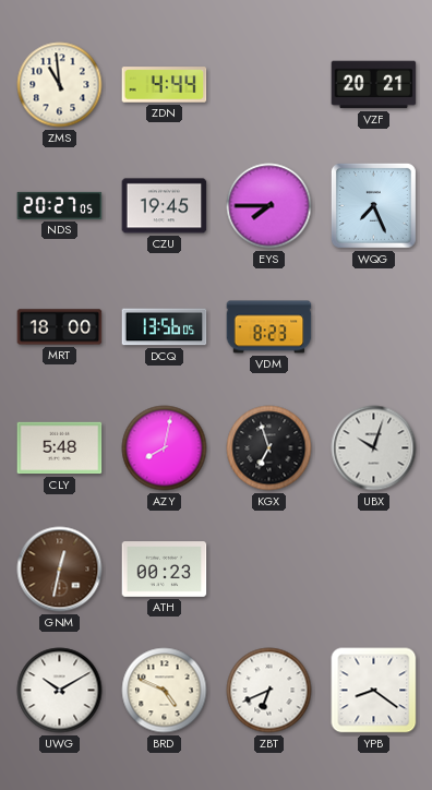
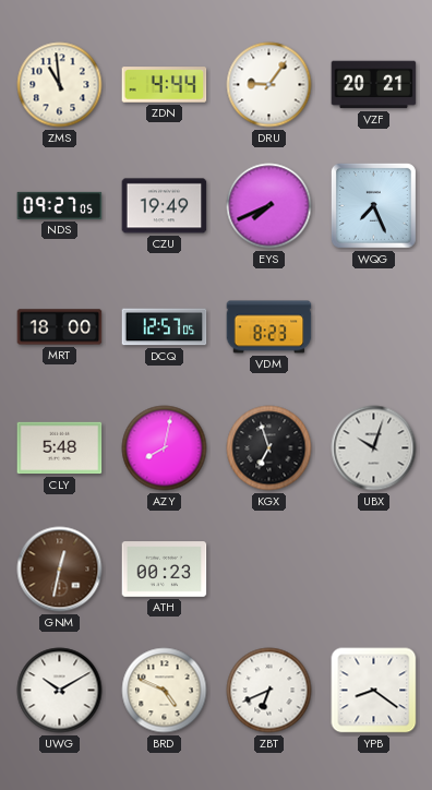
DRU: none -> 9:06
NDS: 20:27 -> 09:27
CZU: 19:45 -> 19:49
EYS: 7:45 -> 7:41
DCQ: 13:56 -> 12:57
